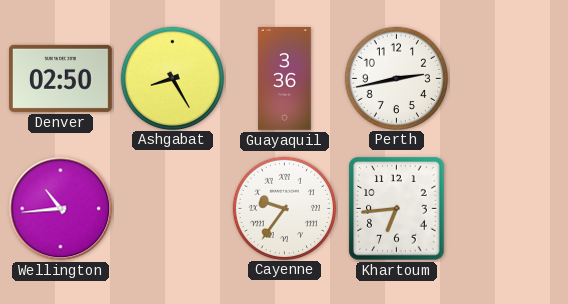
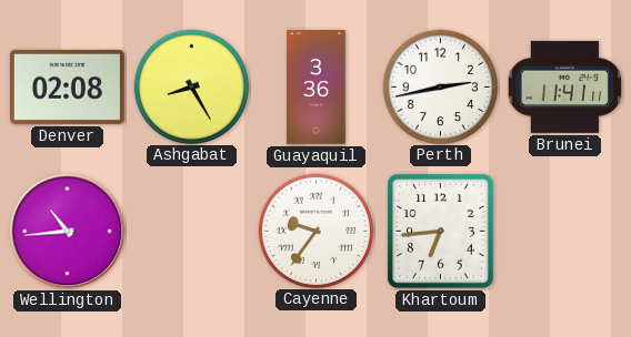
Denver: 02:50 -> 02:08
Brunei: none -> 11:41
